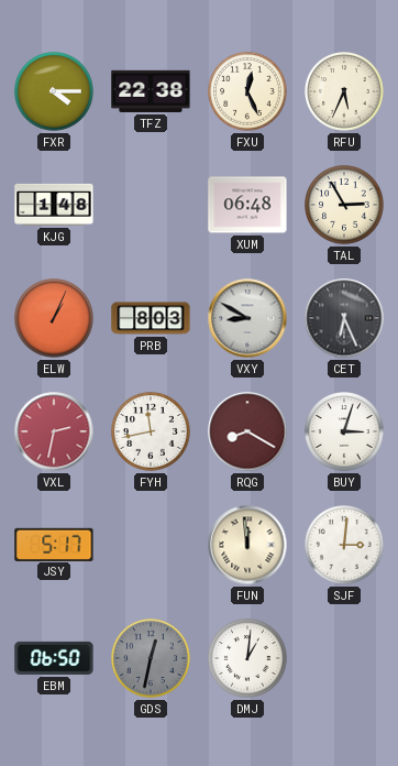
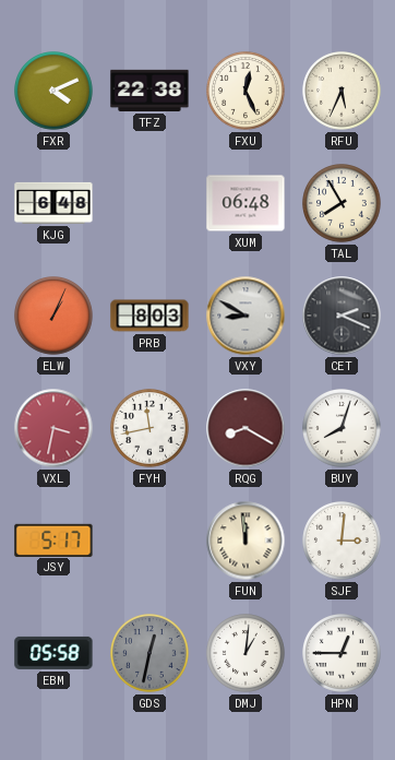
FXR: 4:15 -> 4:11
KJG: 1:48 -> 6:48
TAL: 2:55 -> 7:55
CET: 6:26 -> 2:19
VXL: 2:32 -> 3:32
BUY: 3:03 -> 8:03
EBM: 06:50 -> 05:58
HPN: none -> 12:45
